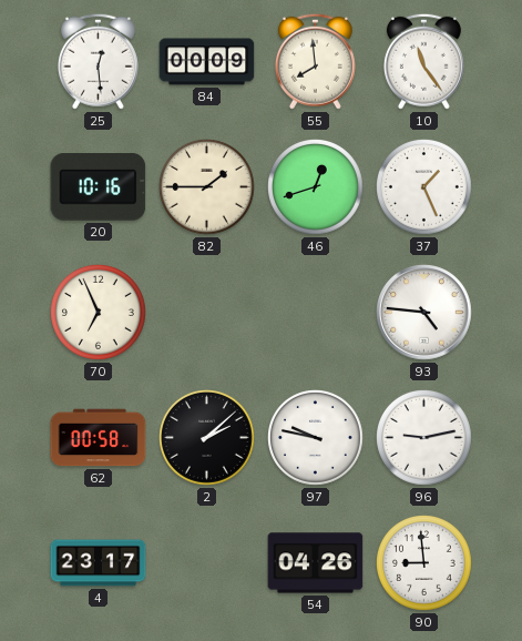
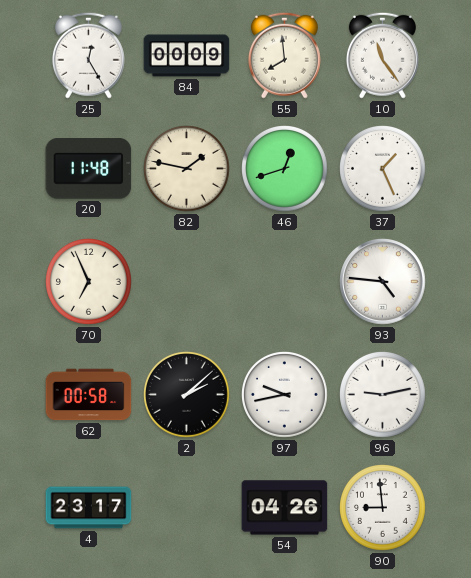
25: 12:29 -> 12:25
20: 10:16 -> 11:48
82: 1:45 -> 1:47
97: 9:47 -> 9:43
